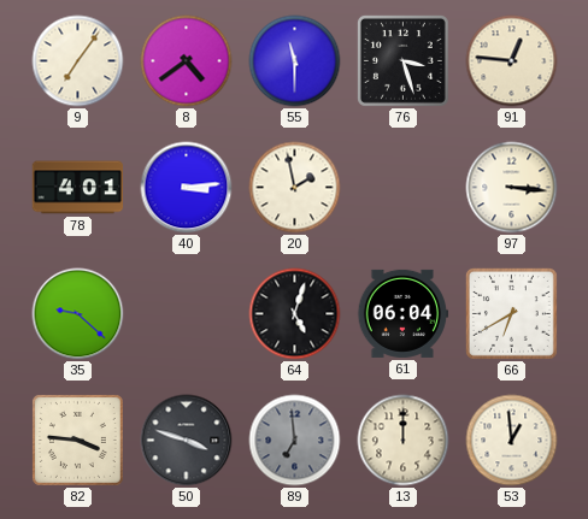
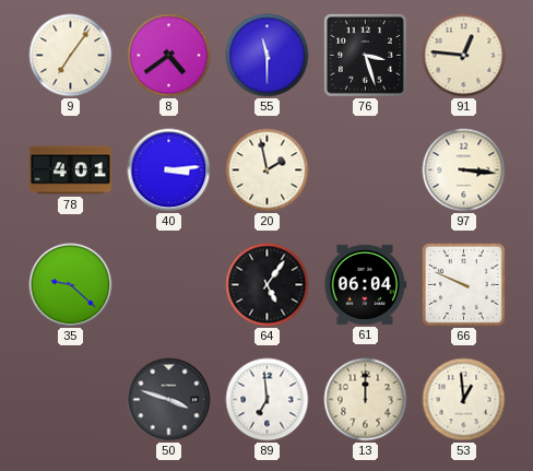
64: 5:03 -> 5:06
66: 6:40 -> 9:49
82: 3:46 -> none
89 dial: grey -> white
